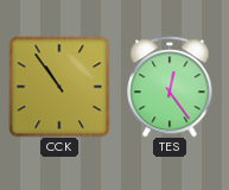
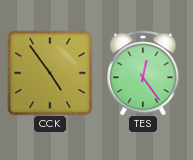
CCK: 10:54 -> 4:54
